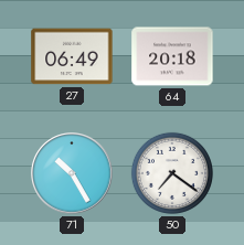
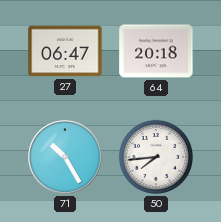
27: 06:49 -> 06:47
50: 7:21 -> 7:44
